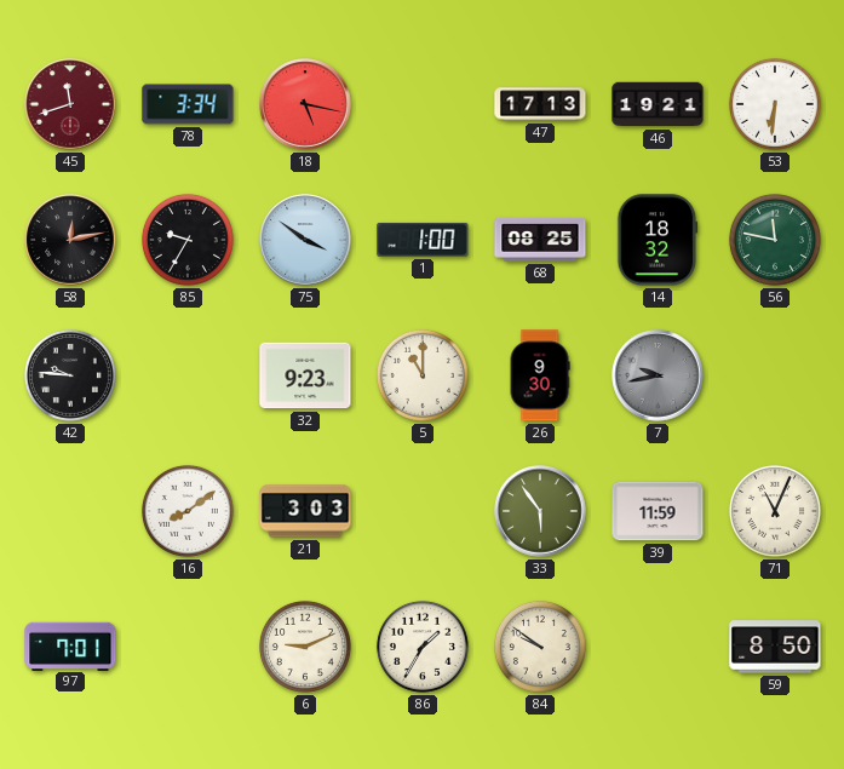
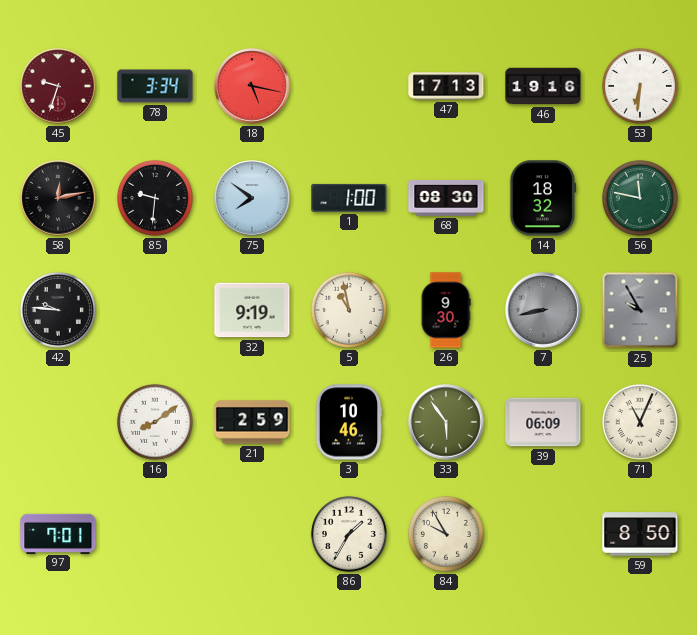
45: 11:42 -> 9:33
46: 19:21 -> 19:16
85: 9:35 -> 9:31
75: 3:51 -> 7:51
68: 08:25 -> 08:30
32: 9:23 -> 9:19
5: 11:00 -> 10:58
7: 9:43 -> 8:43
25: none -> 9:55
21: 3:03 -> 2:59
3: none -> 10:46
39: 11:59 -> 06:09
6: 9:11 -> none
84: 9:51 -> 9:55
